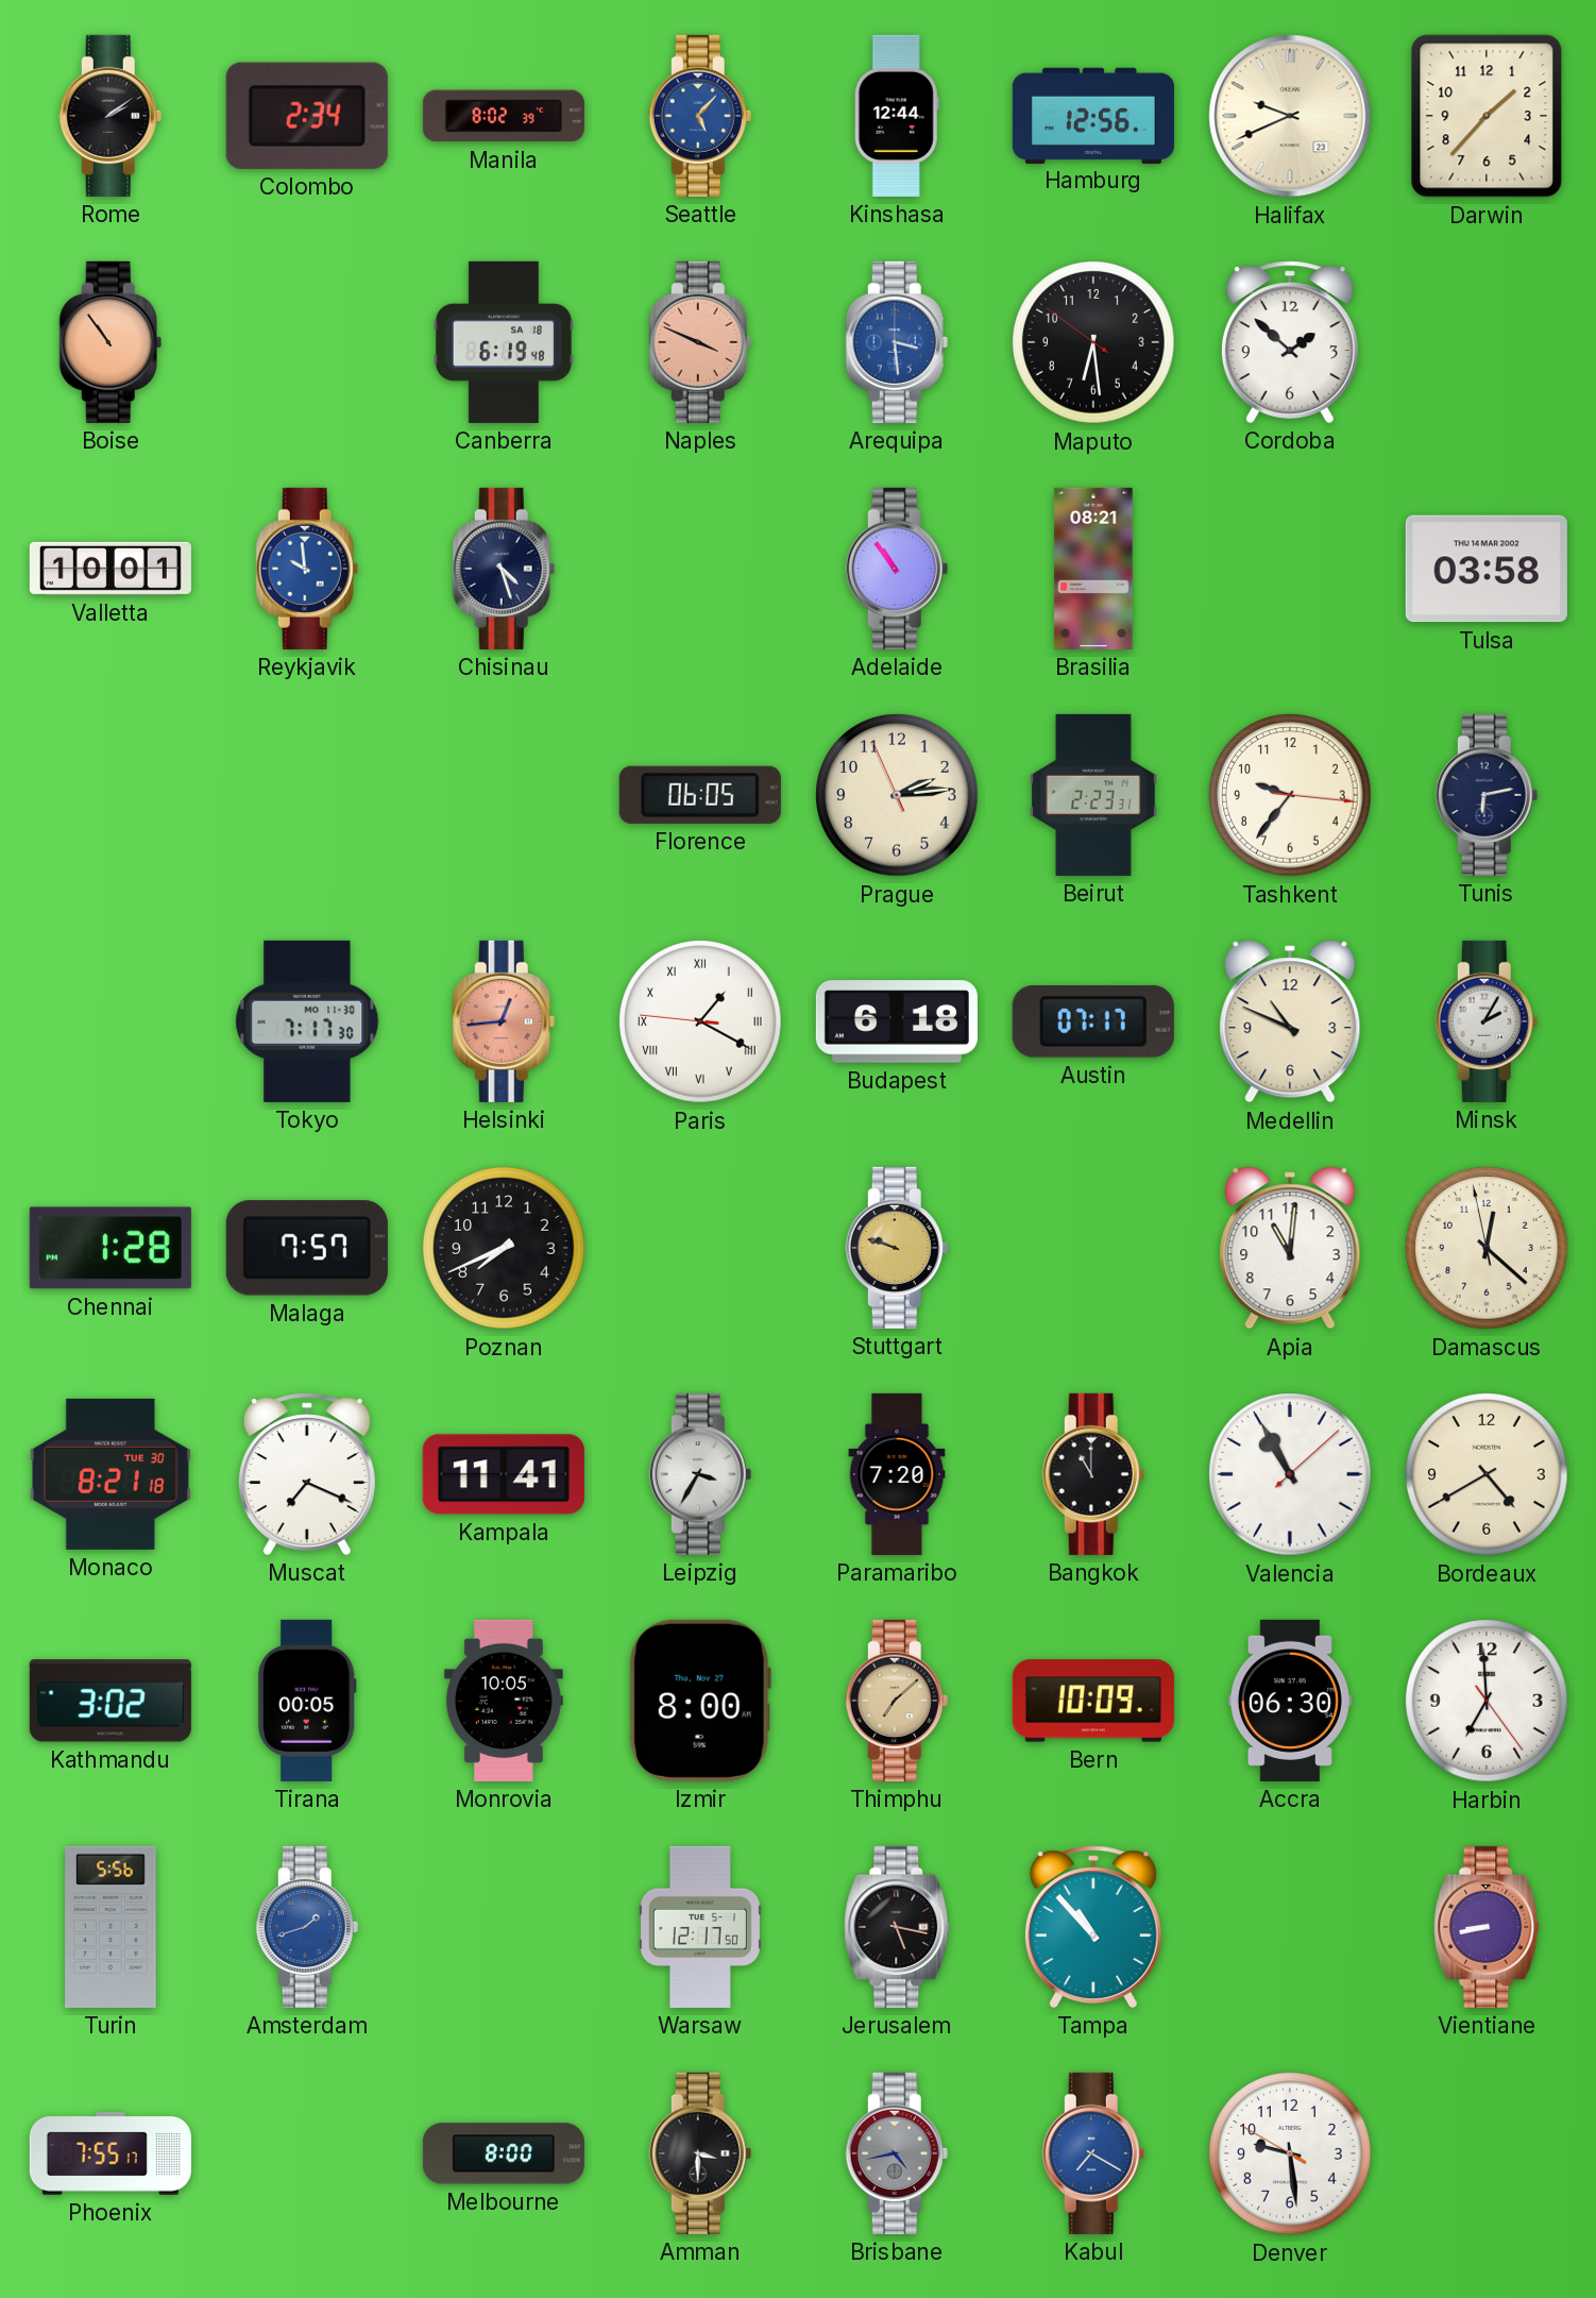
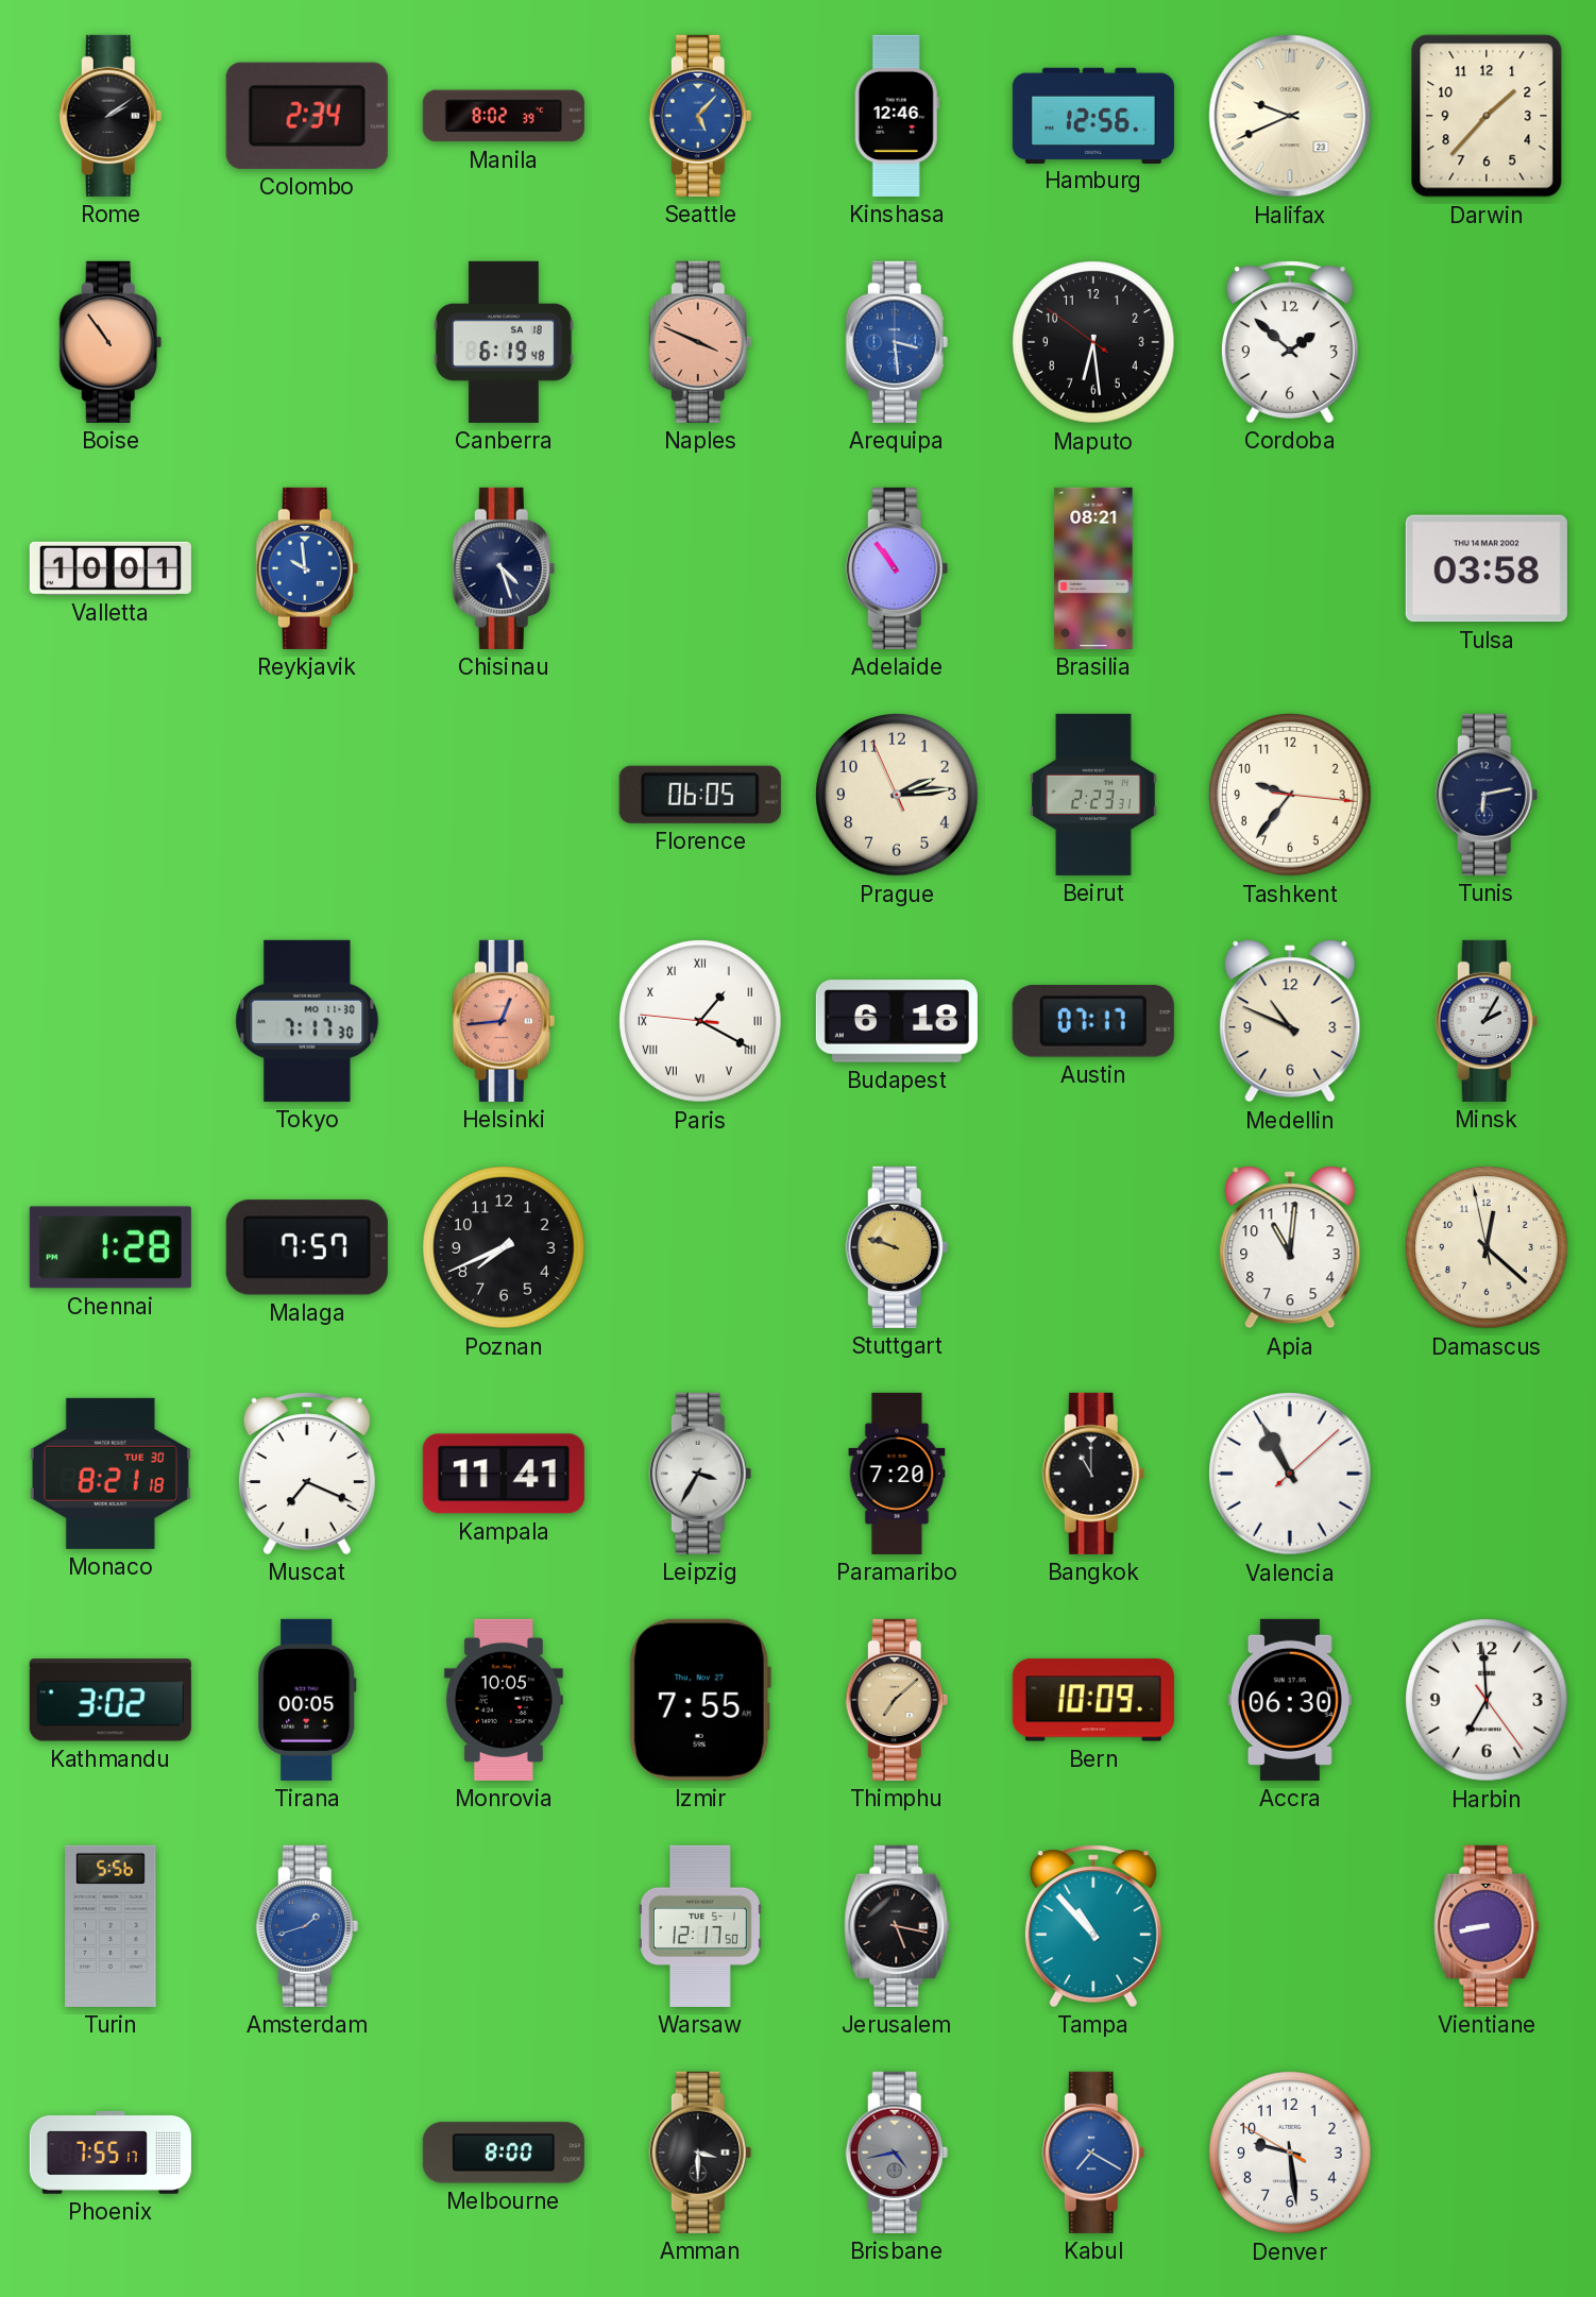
Kinshasa: 12:44 -> 12:46
Bordeaux: 4:40 -> none
Izmir: 8:00 -> 7:55
